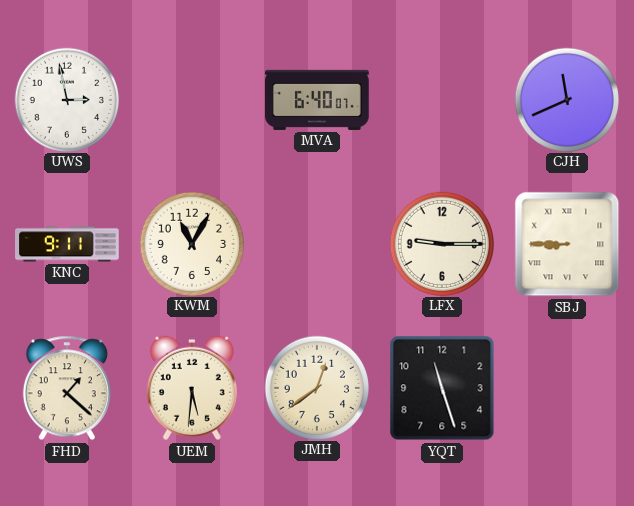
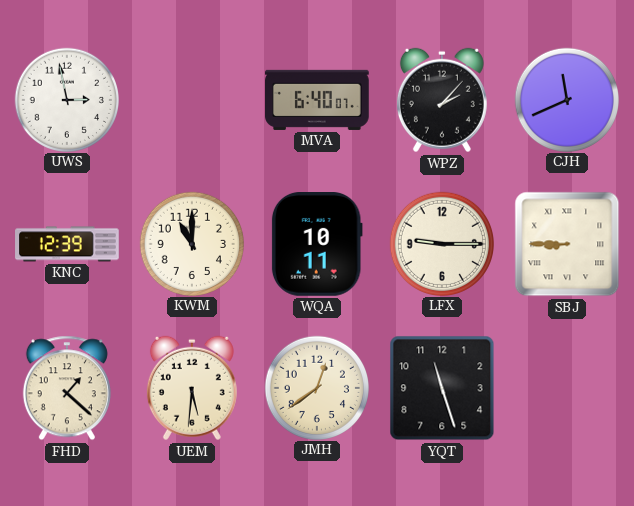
WPZ: none -> 2:07
KNC: 9:11 -> 12:39
KWM: 11:05 -> 11:00
WQA: none -> 10:11
